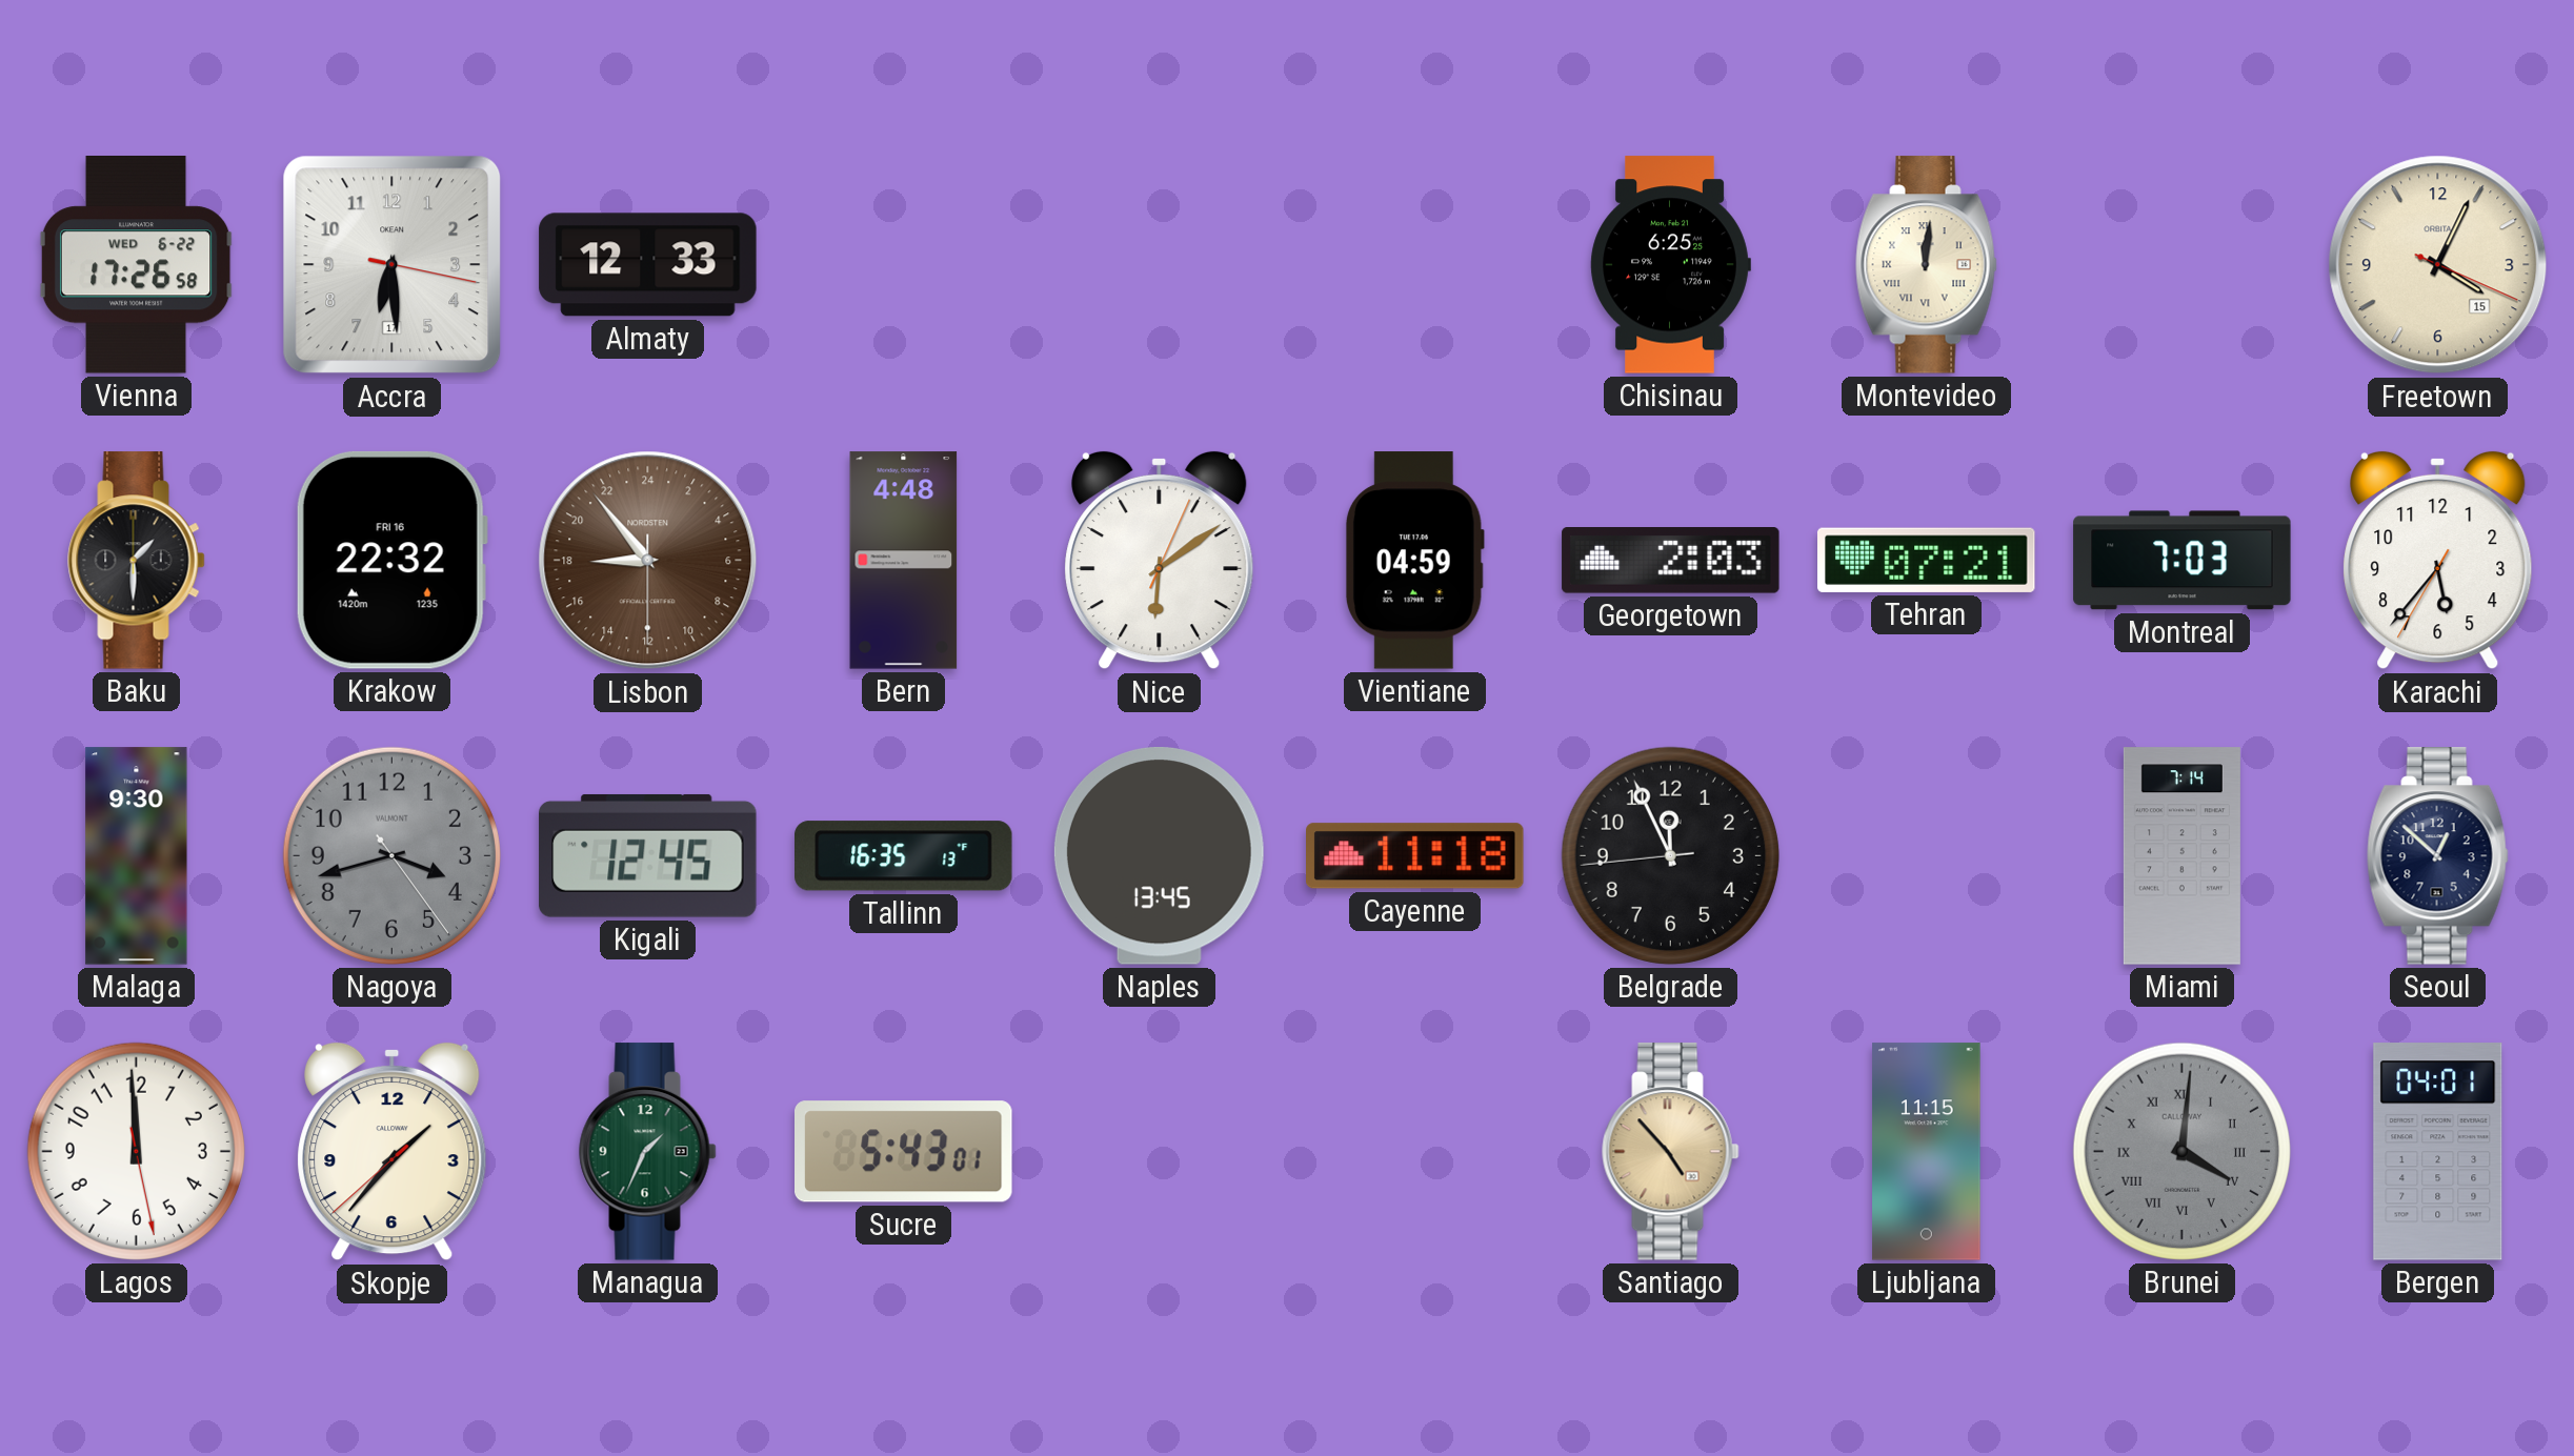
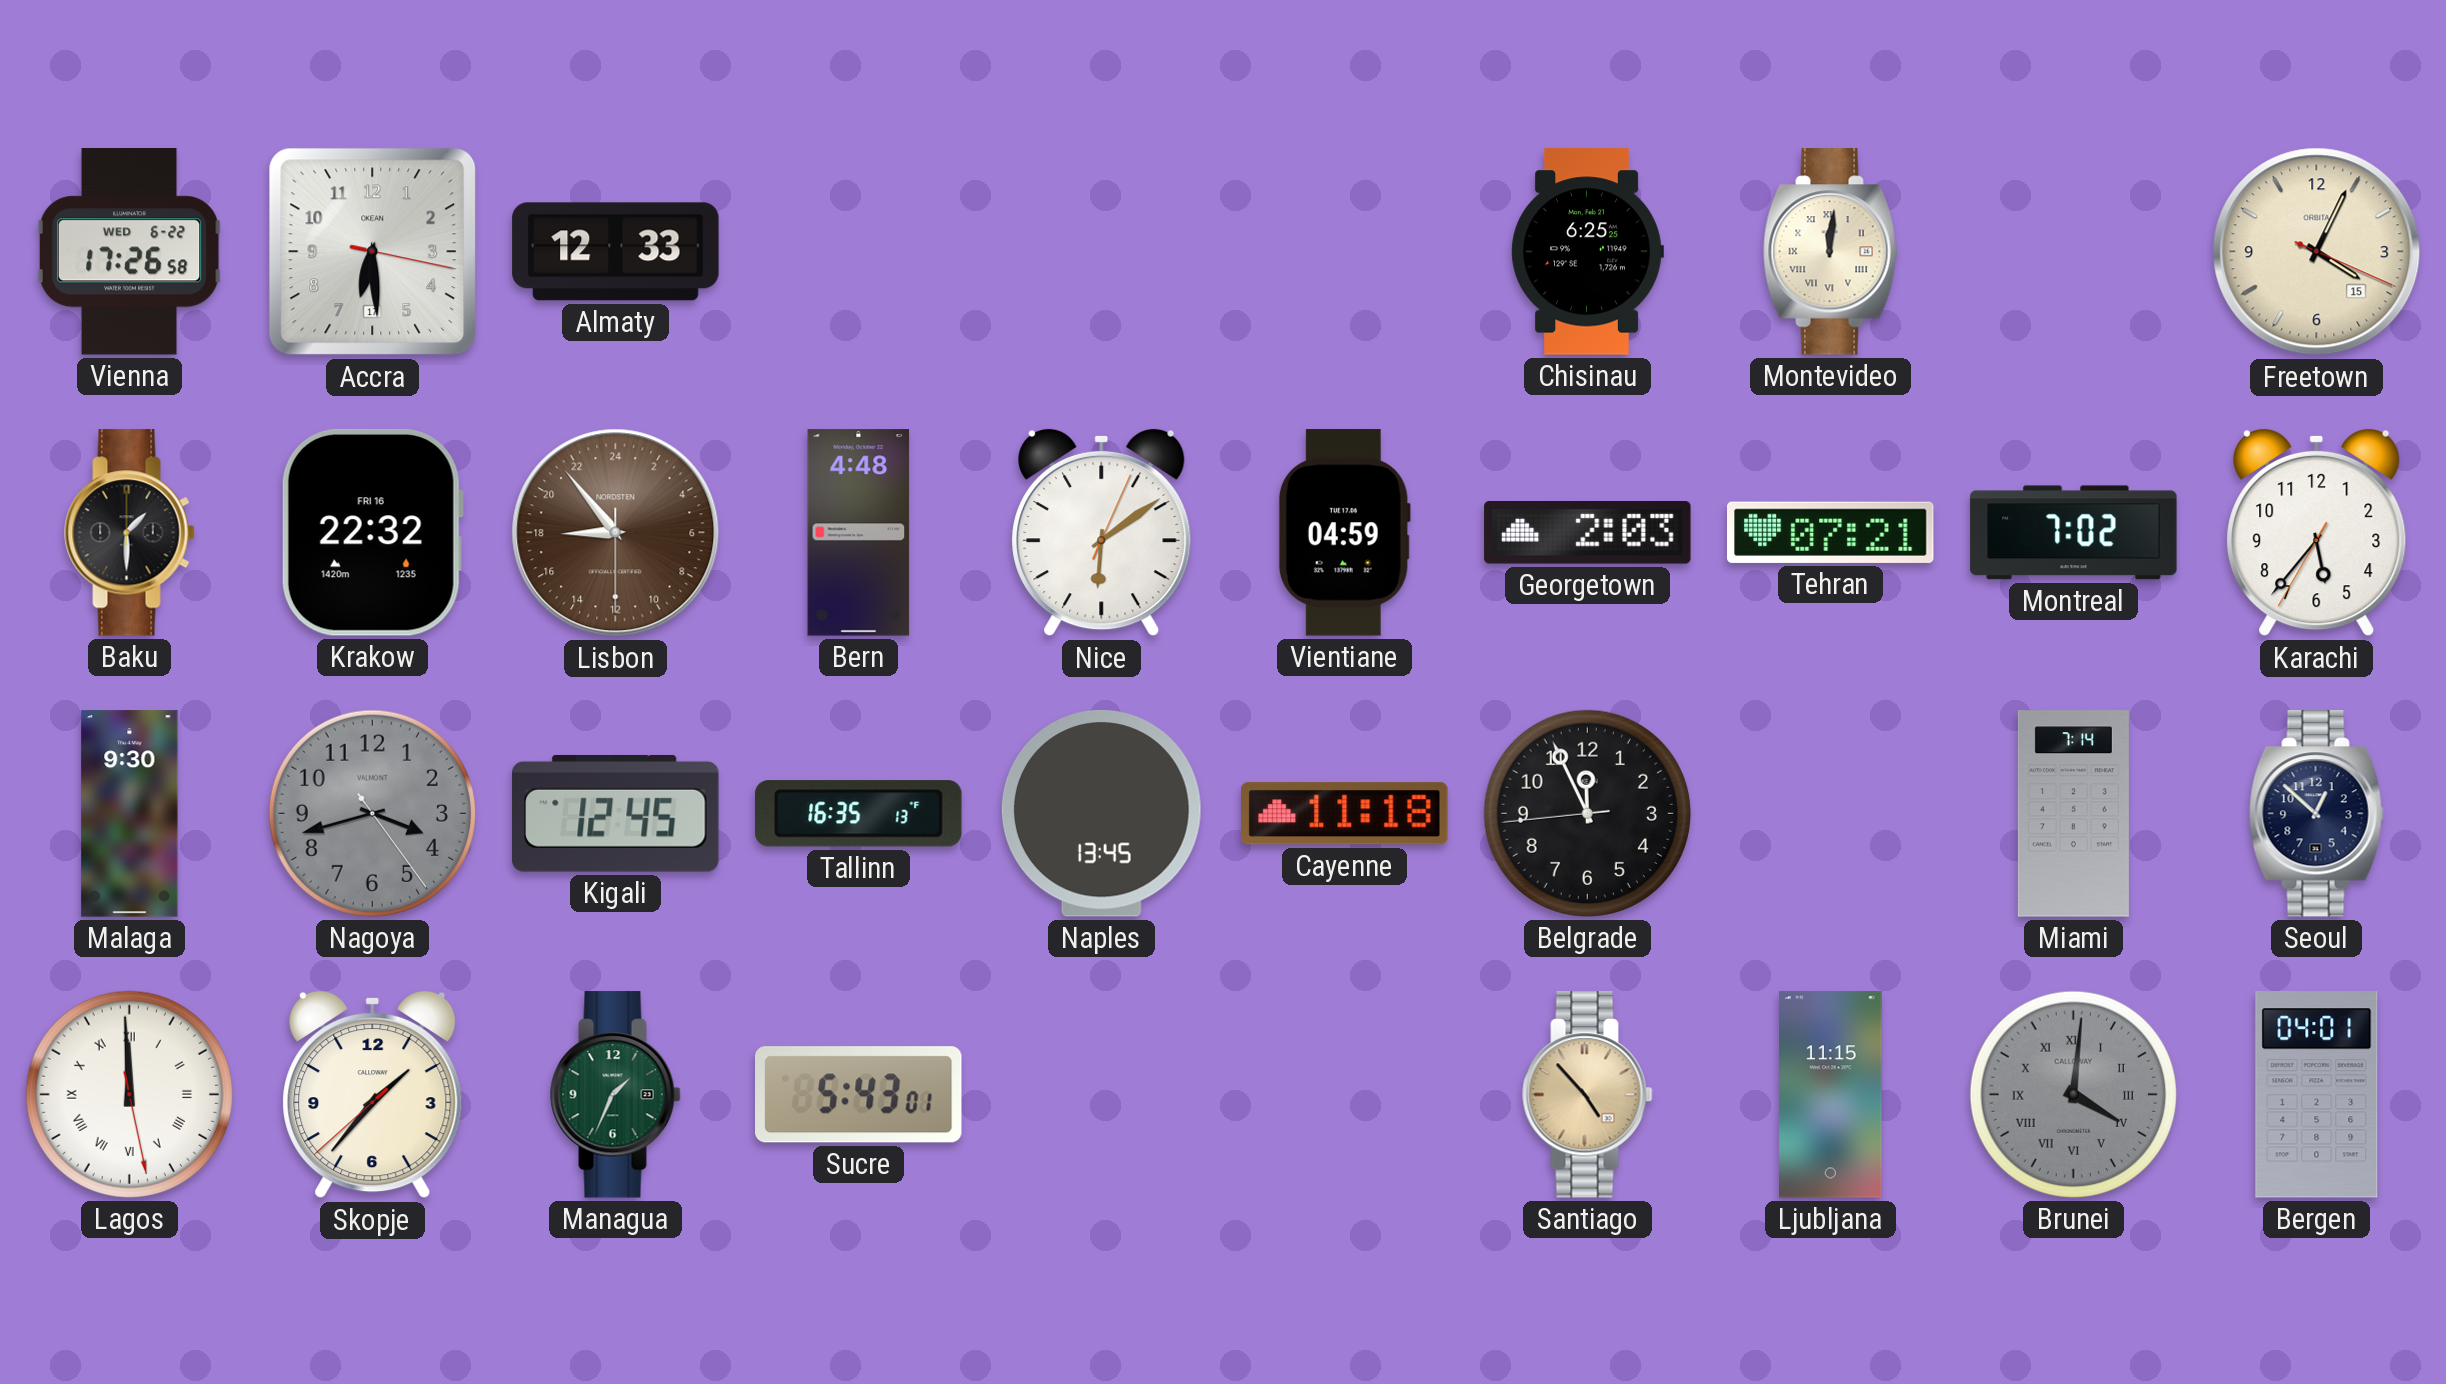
Montreal: 7:03 -> 7:02
Lagos numerals: Arabic -> Roman
